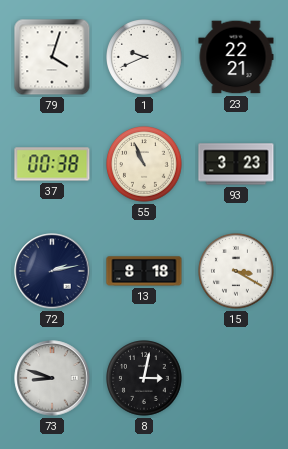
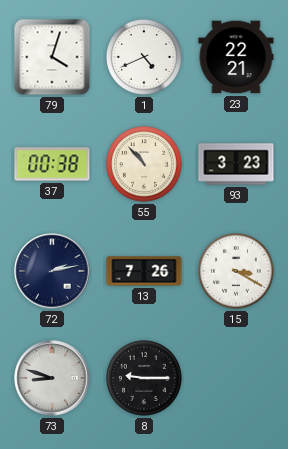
1: 9:41 -> 4:41
55: 10:56 -> 10:53
13: 8:18 -> 7:26
8: 3:02 -> 9:15
